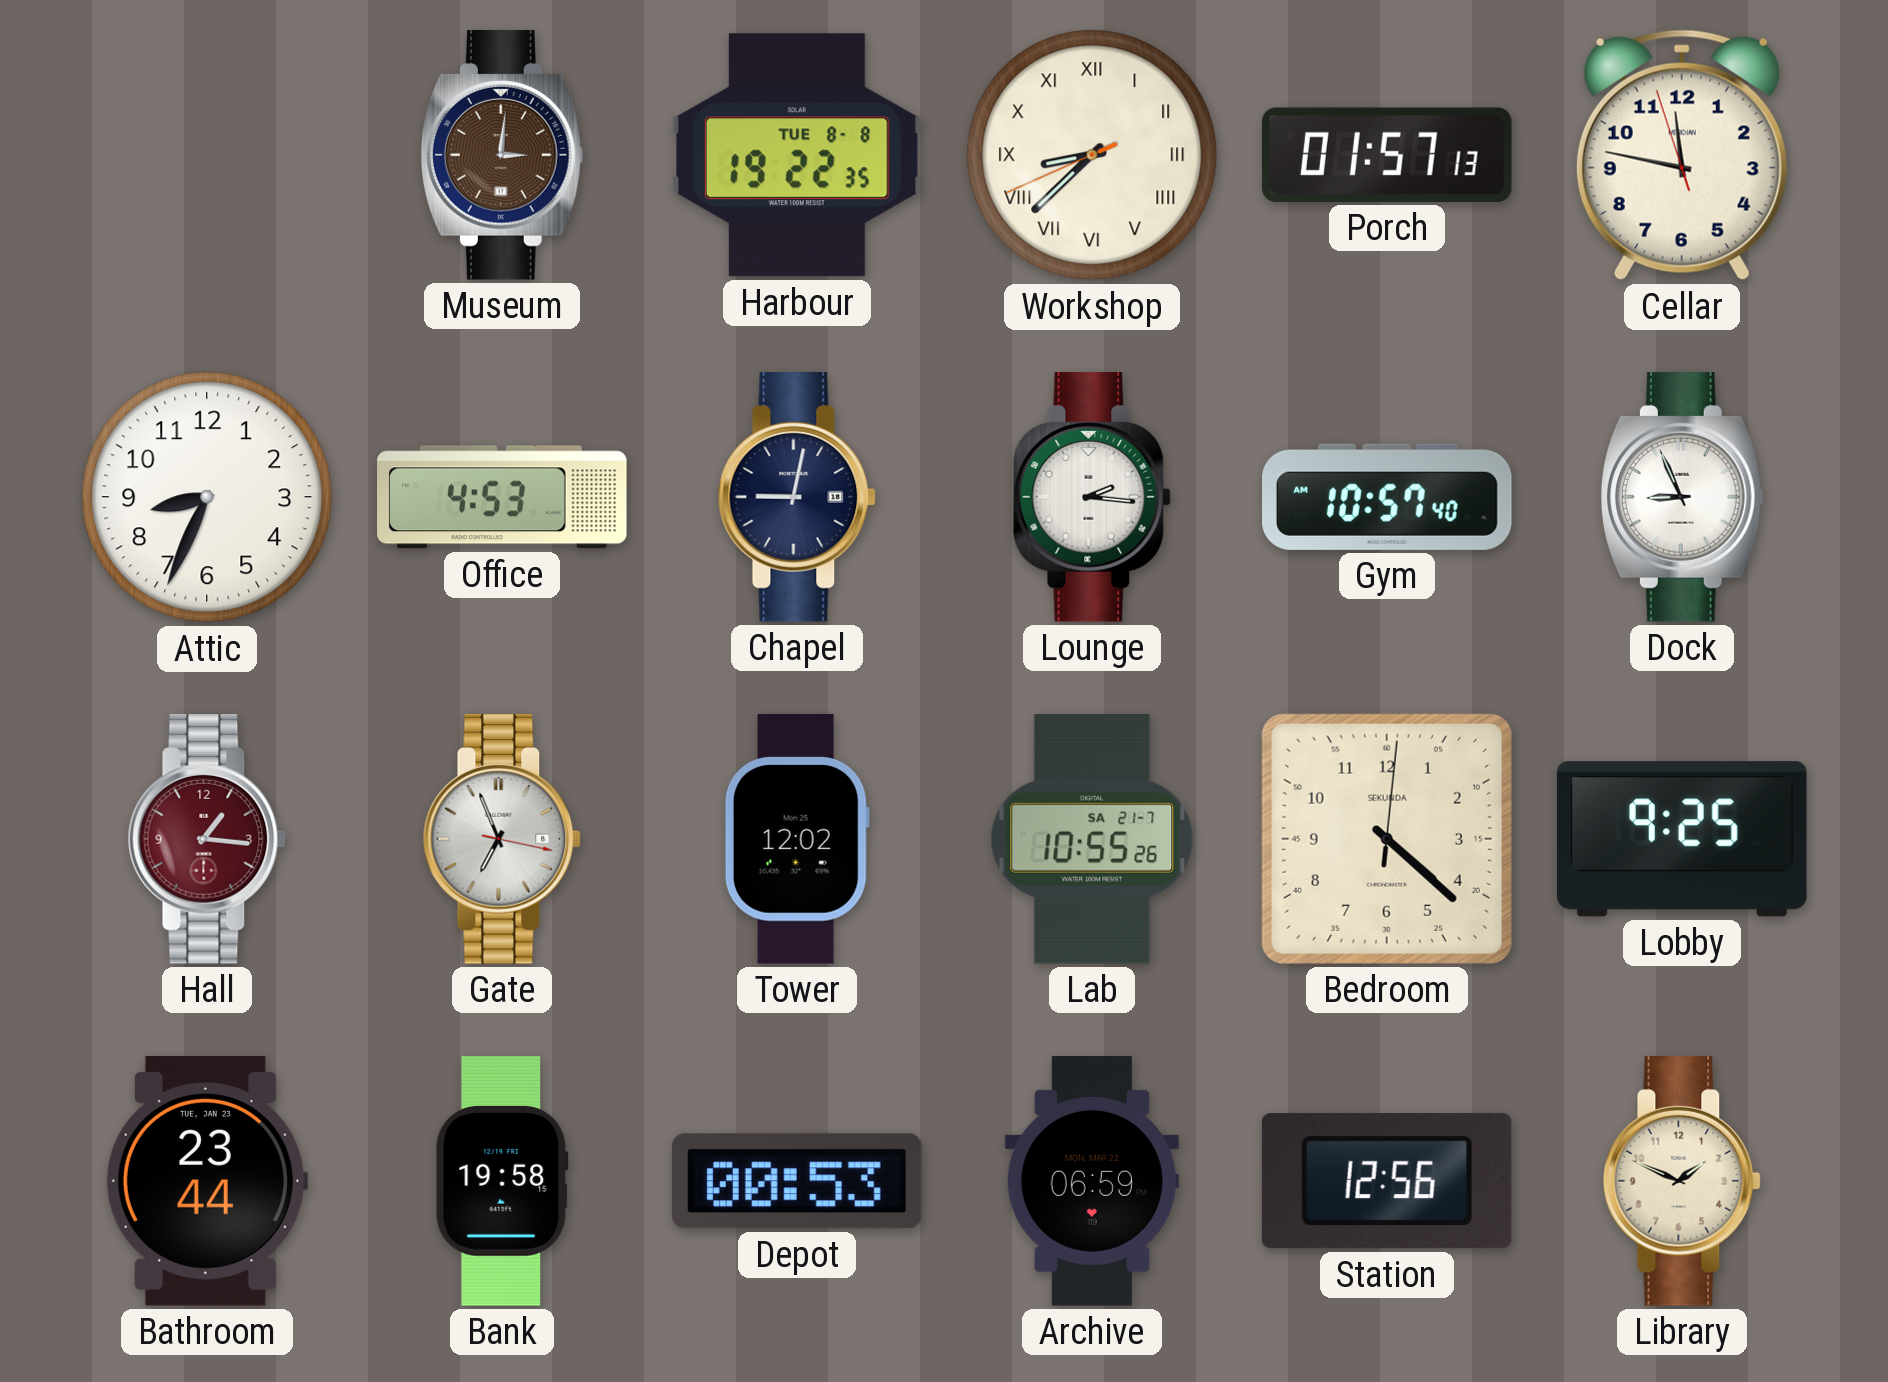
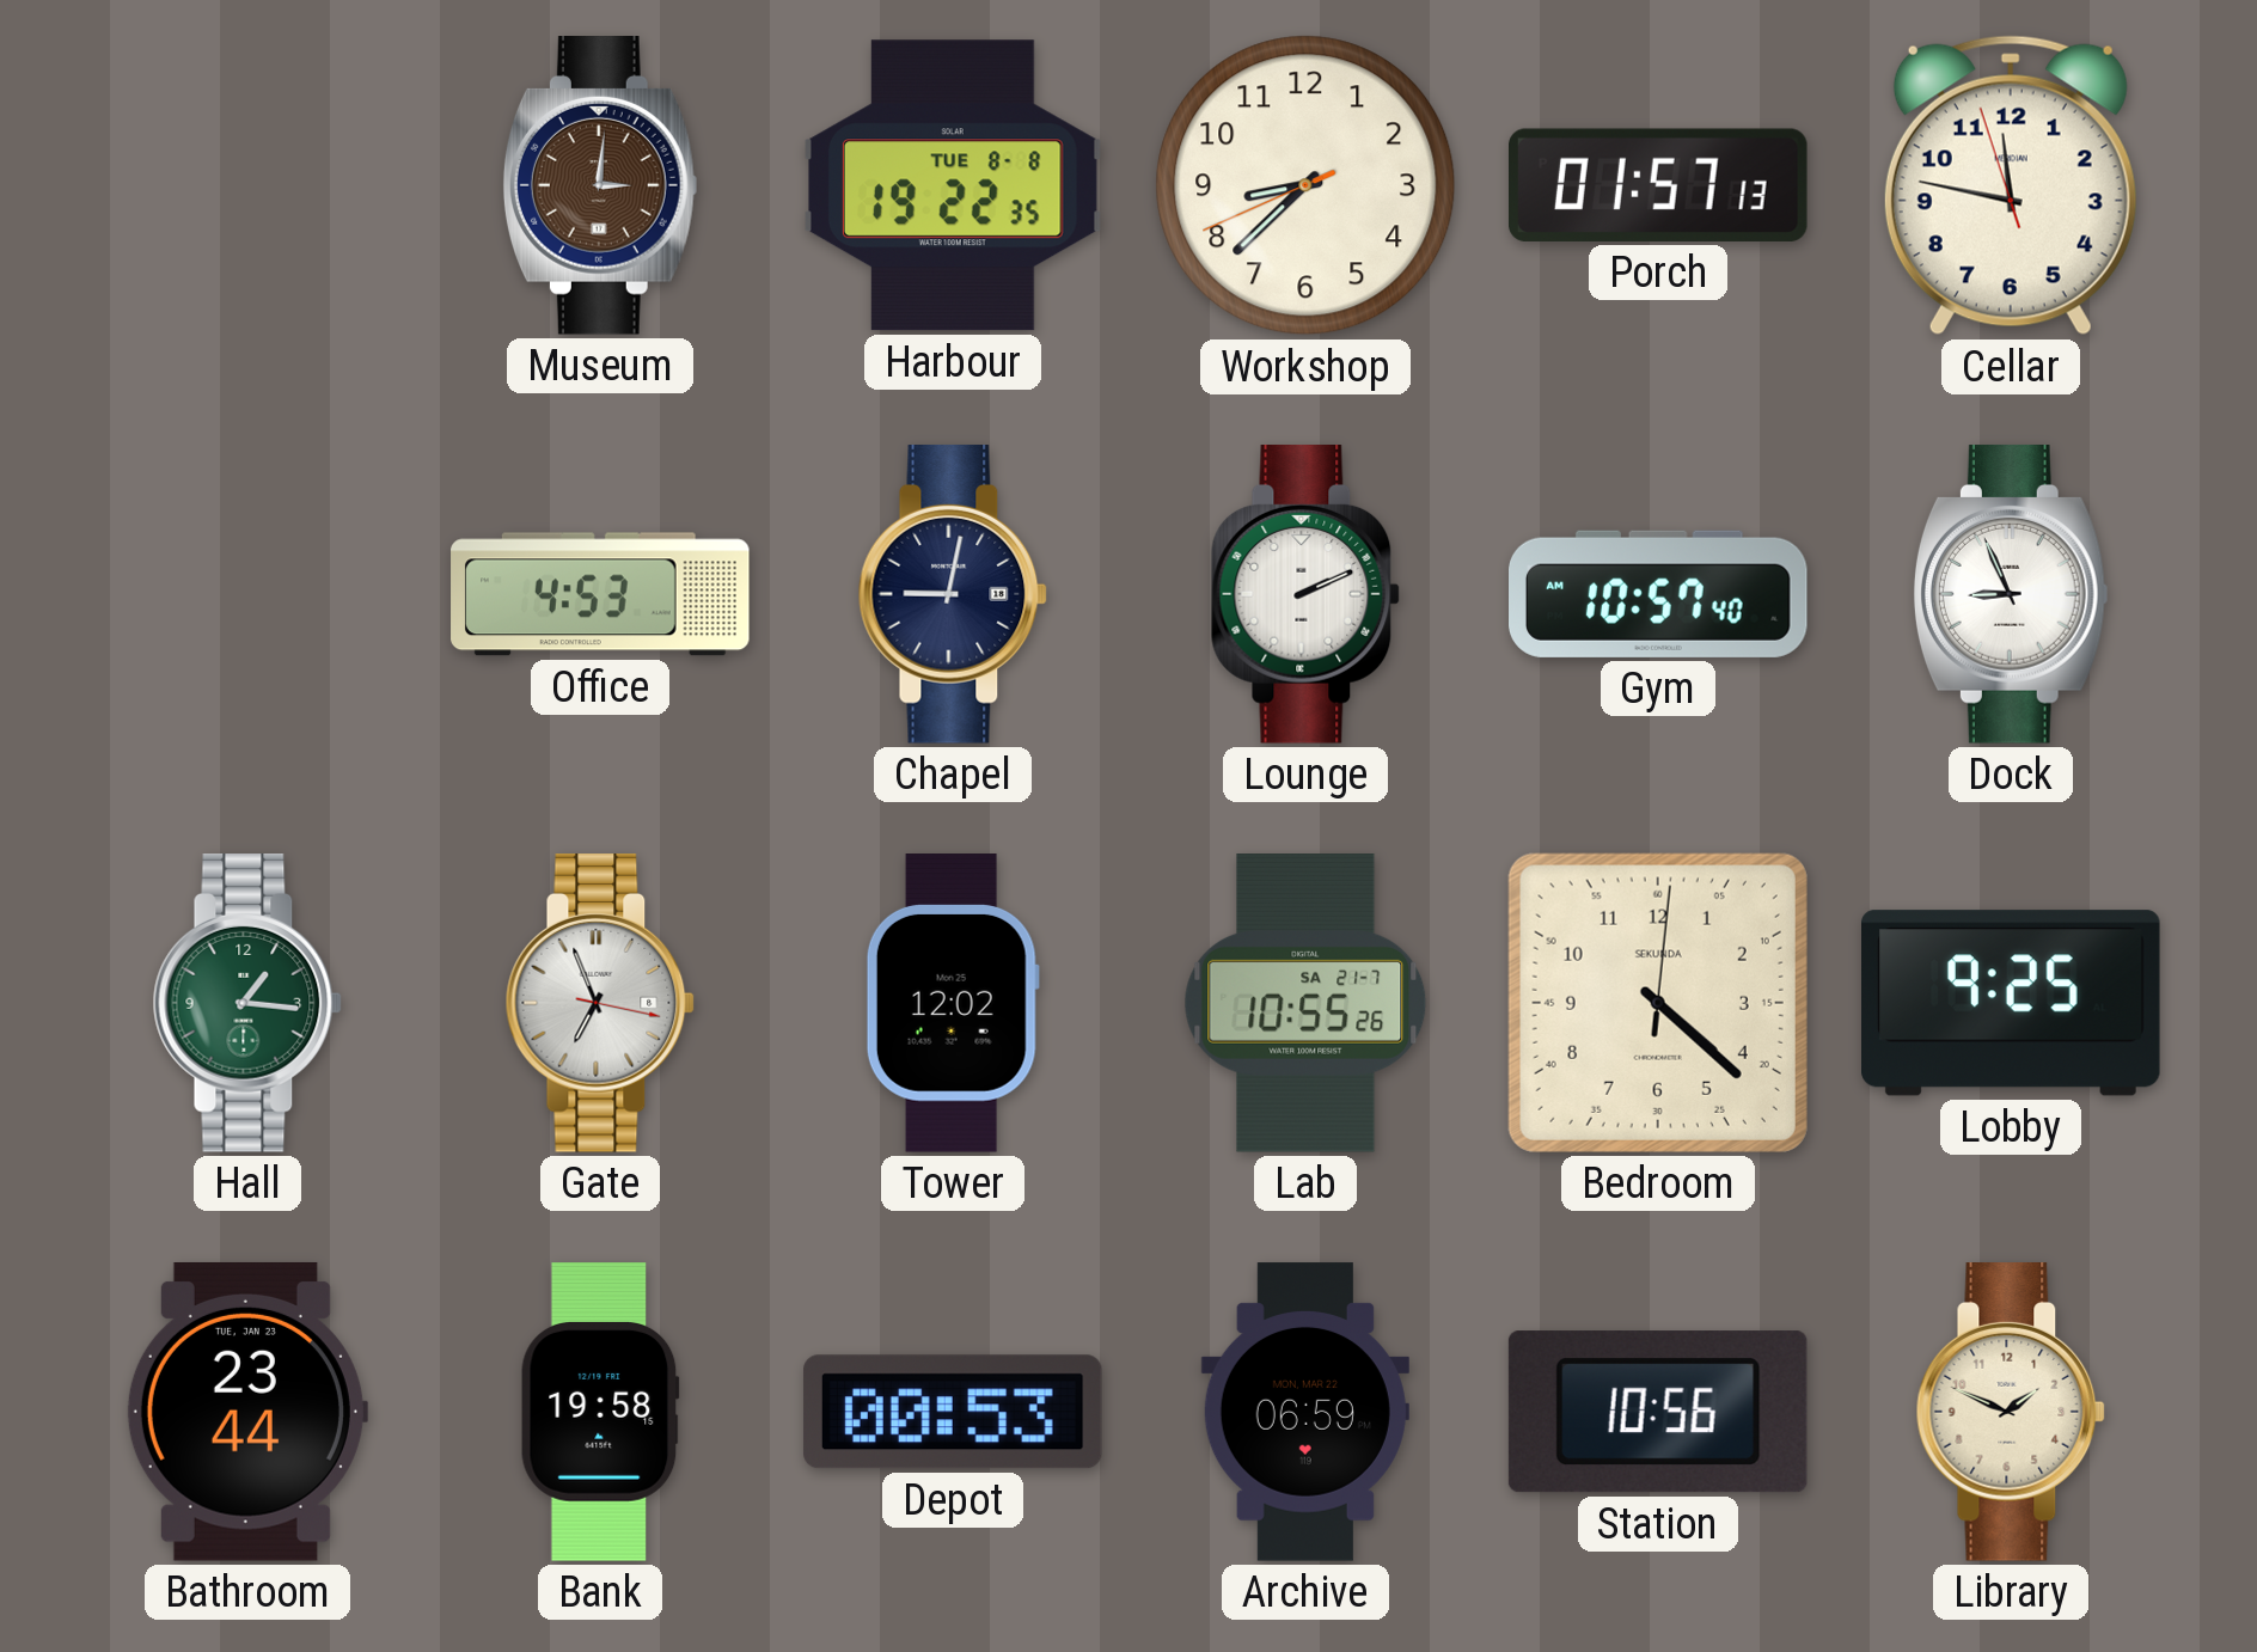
Workshop numerals: Roman -> Arabic
Attic: 8:34 -> none
Lounge: 2:16 -> 2:11
Hall dial: burgundy -> green
Station: 12:56 -> 10:56
